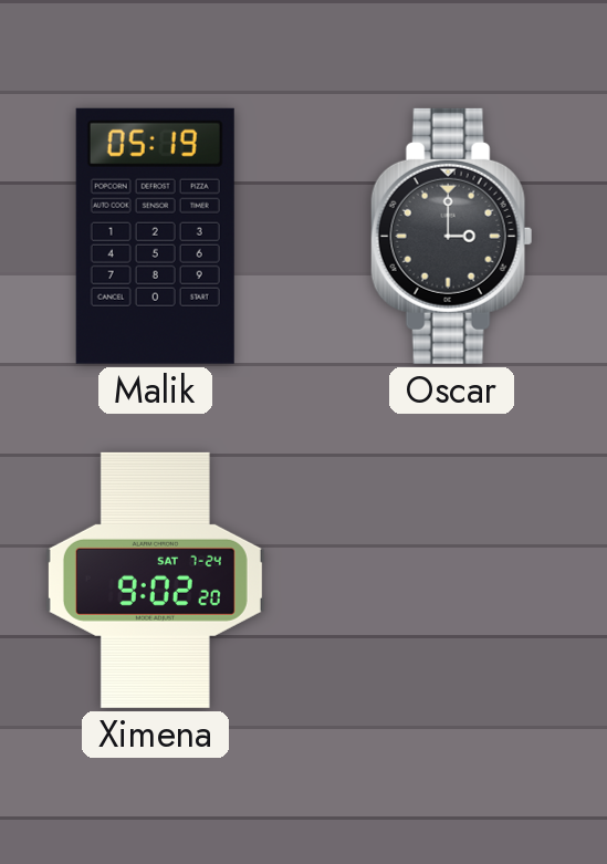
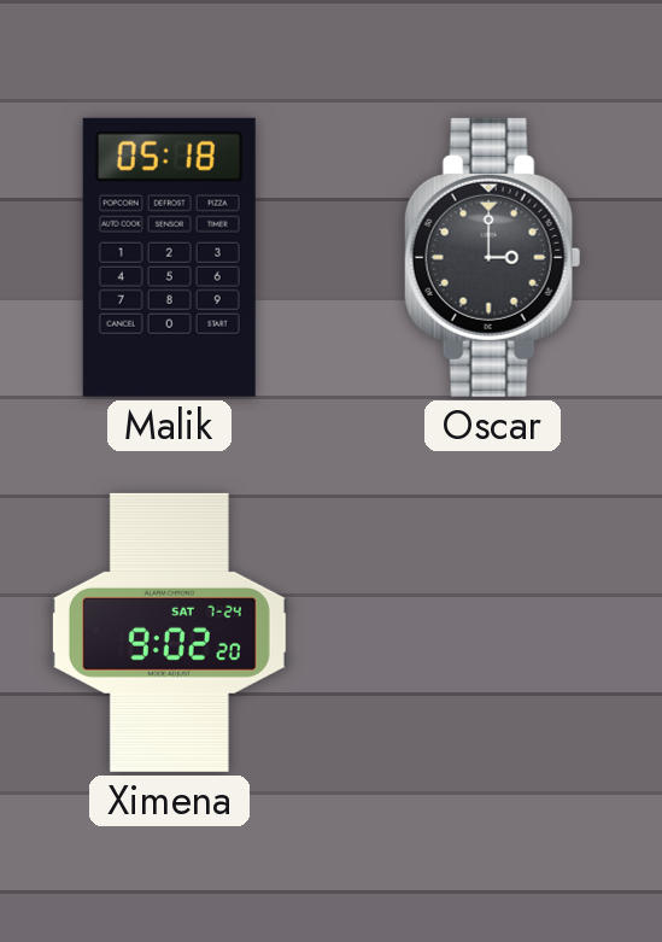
Malik: 05:19 -> 05:18
